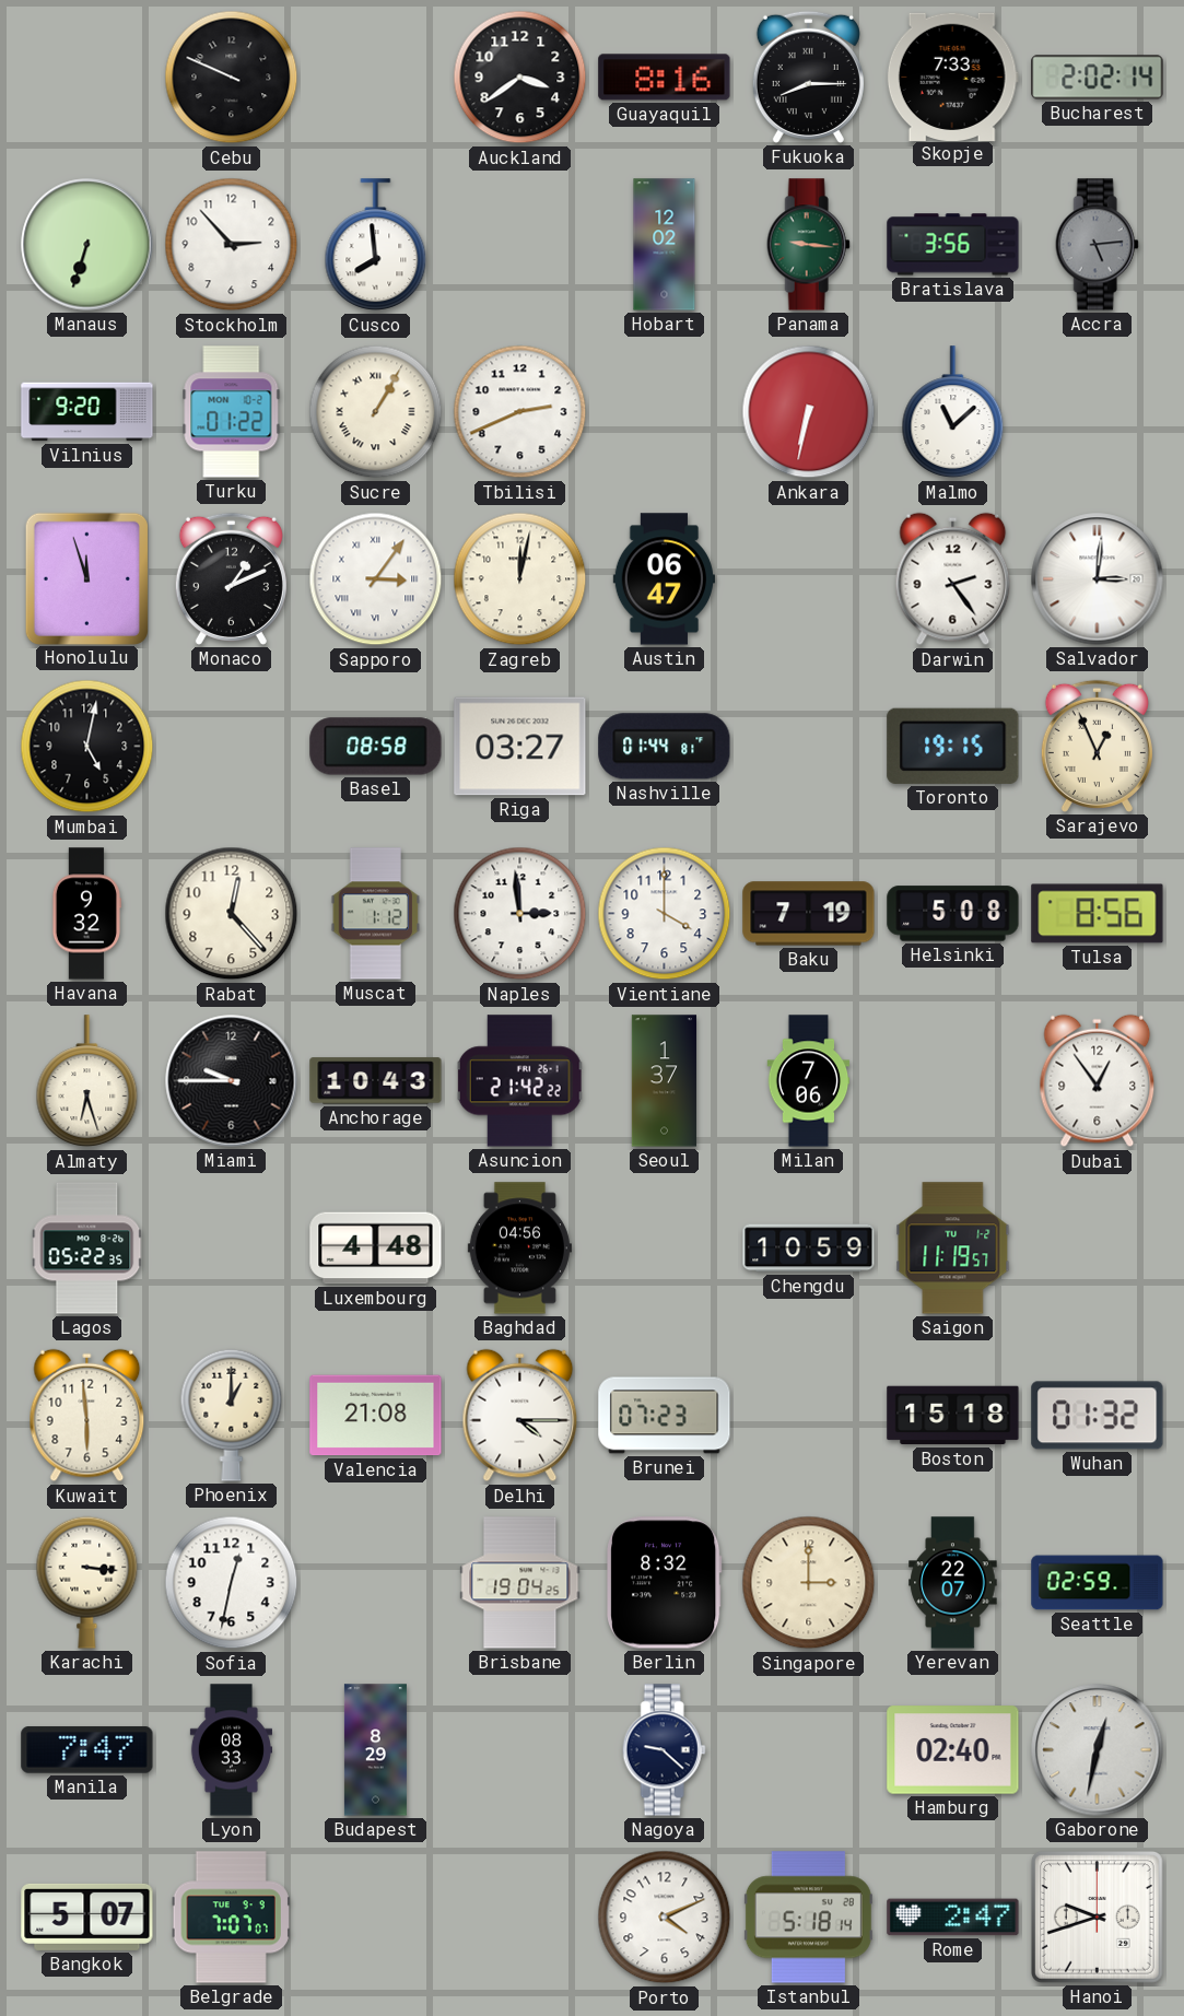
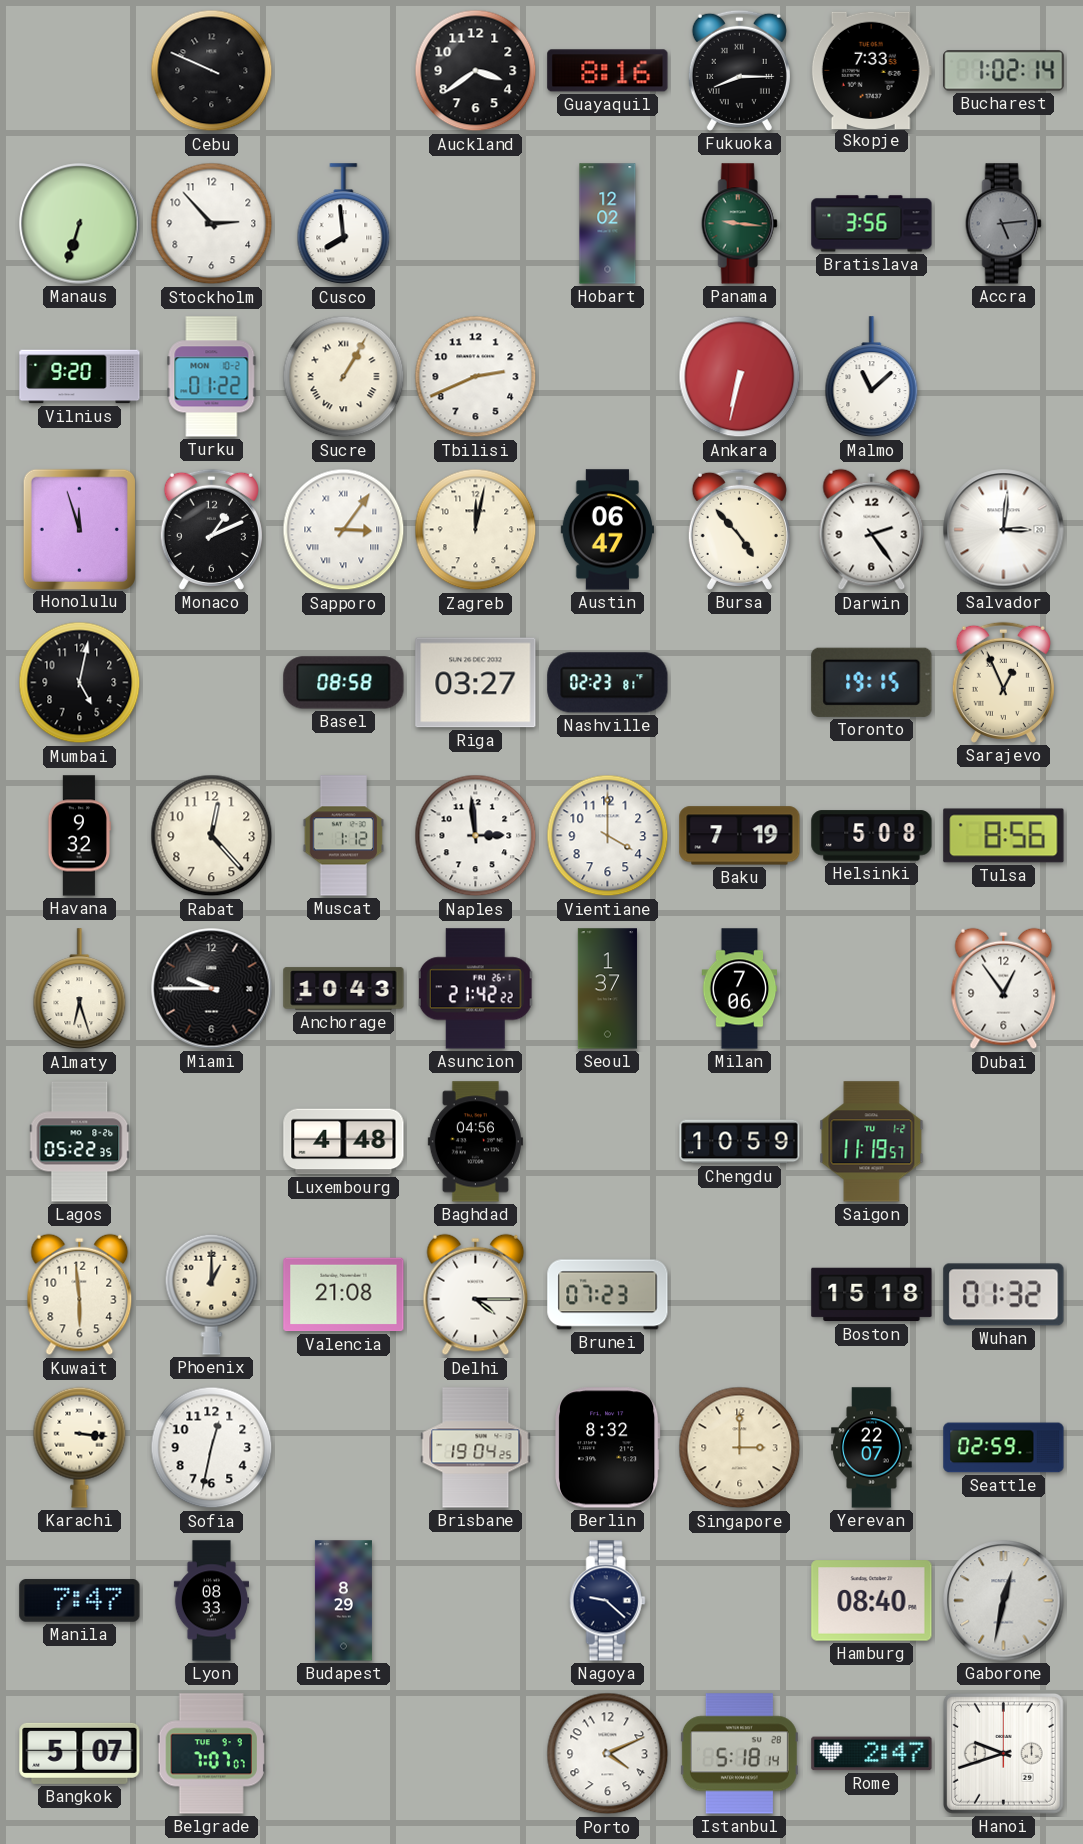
Bucharest: 2:02 -> 1:02
Bursa: none -> 4:53
Nashville: 01:44 -> 02:23
Hamburg: 02:40 -> 08:40
